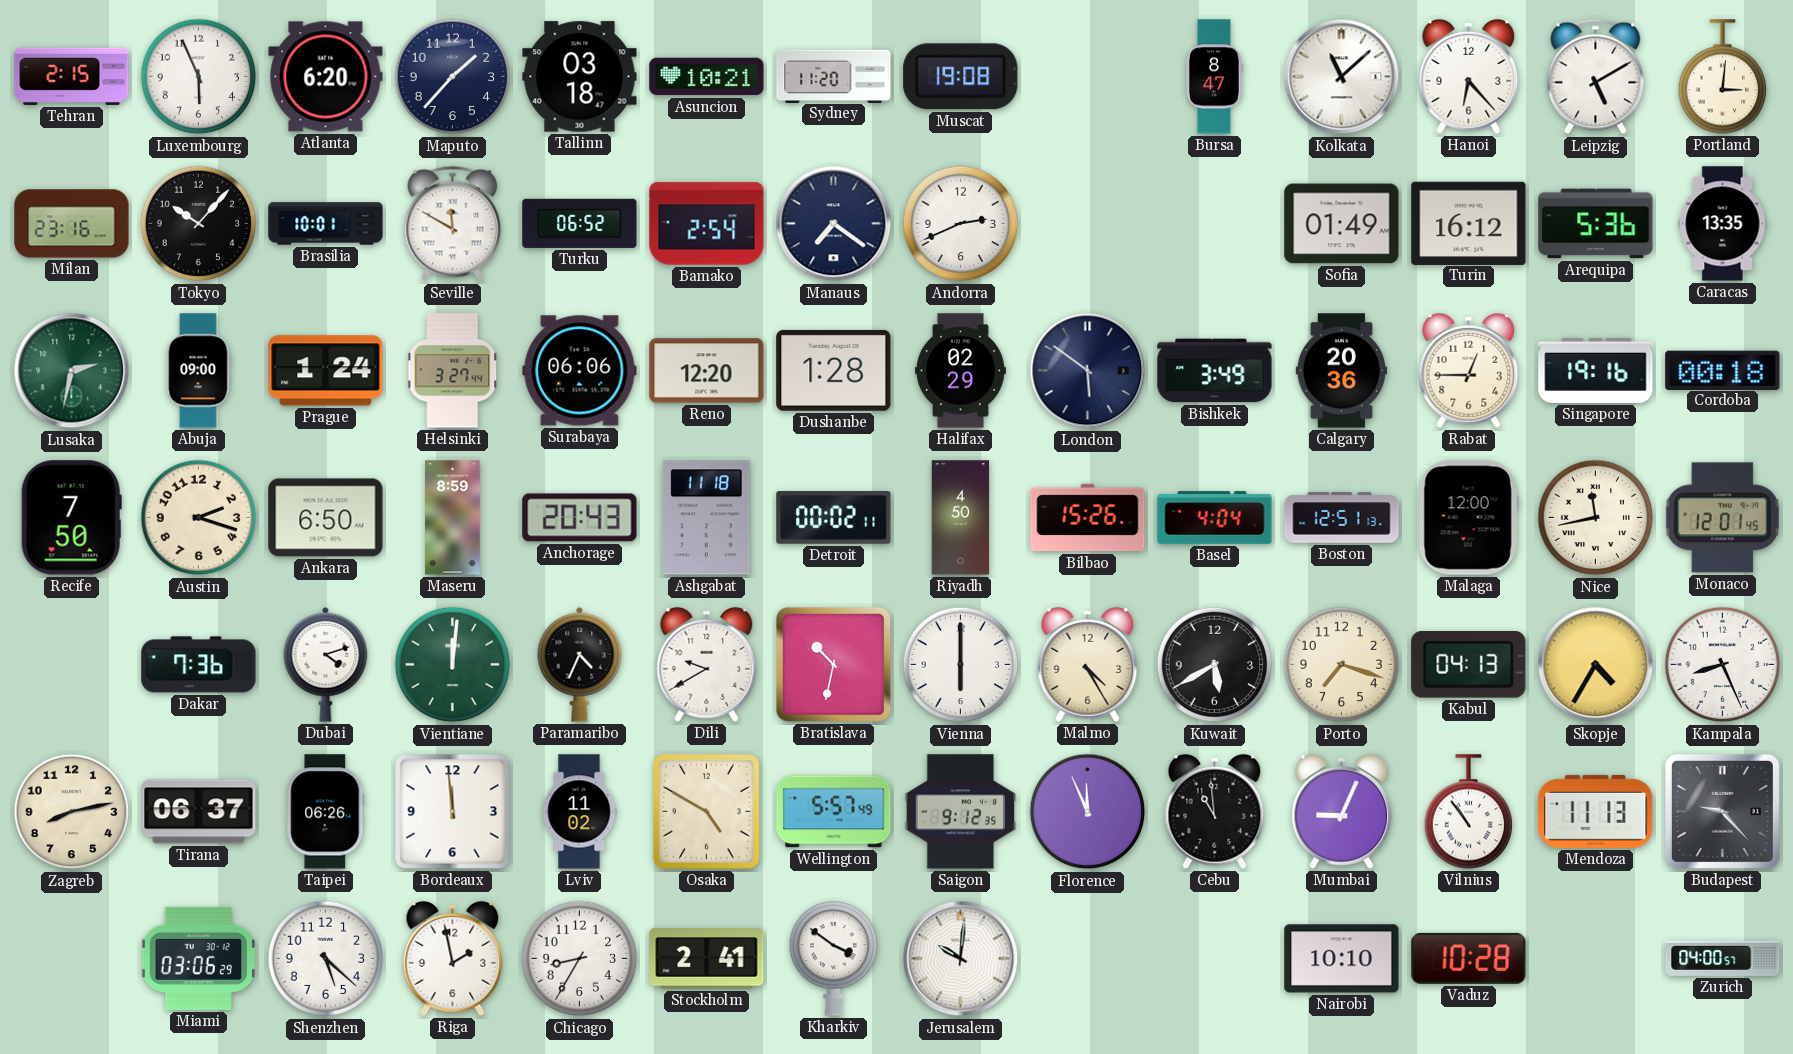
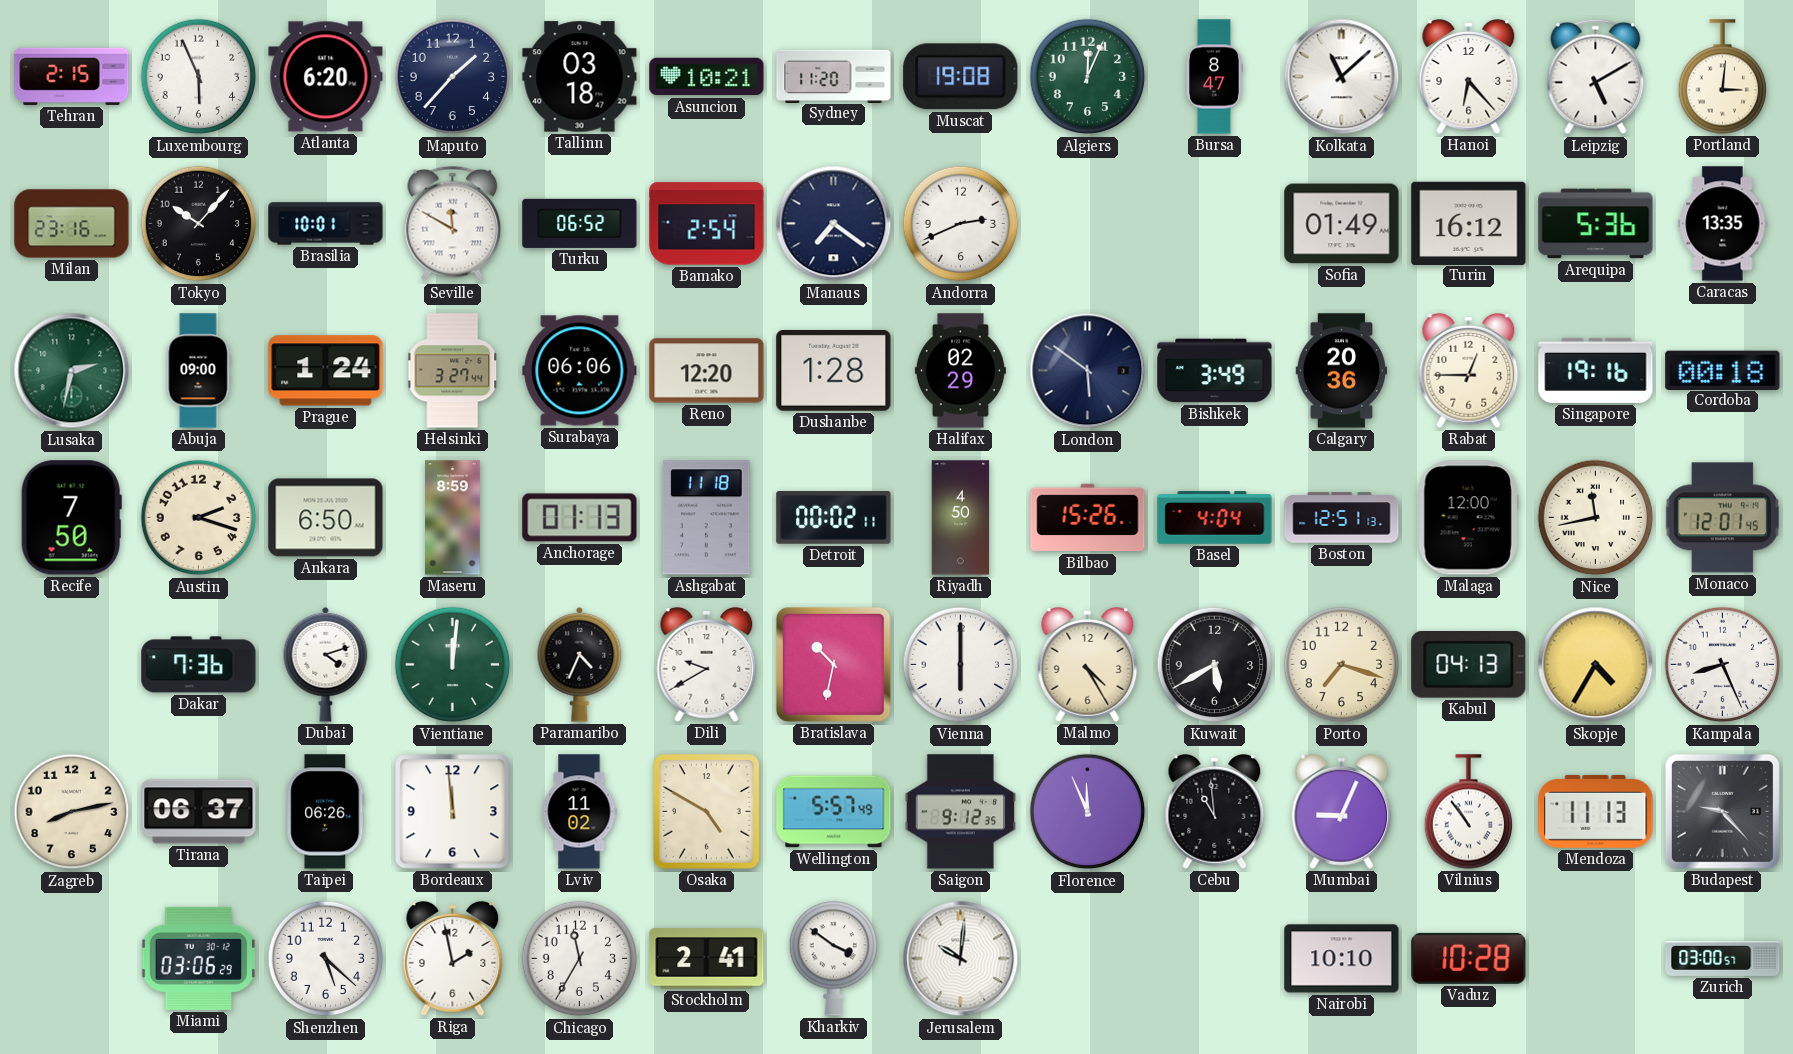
Algiers: none -> 12:04
Anchorage: 20:43 -> 01:13
Chicago: 8:35 -> 11:35
Zurich: 04:00 -> 03:00
